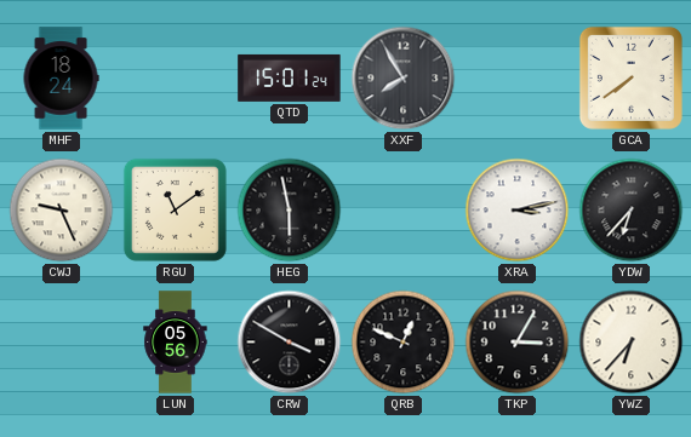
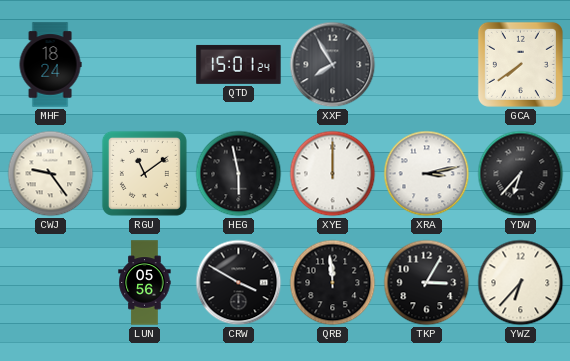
CWJ: 9:26 -> 9:24
XYE: none -> 12:00
QRB: 12:49 -> 11:59
